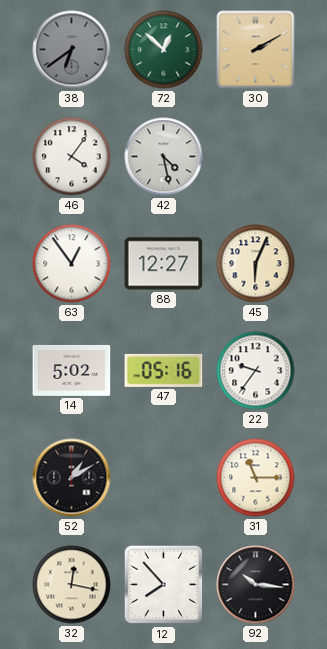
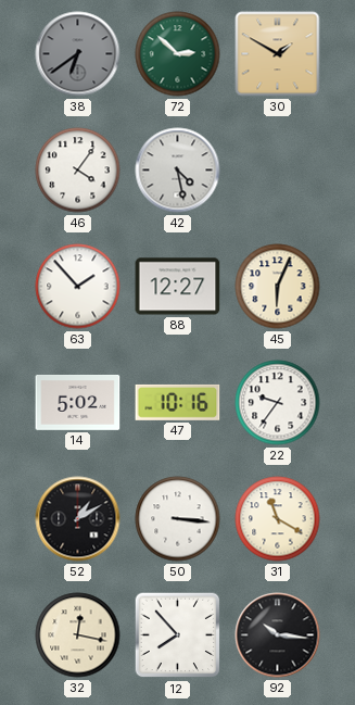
72: 12:52 -> 2:52
30: 2:10 -> 1:50
63: 12:54 -> 1:53
47: 05:16 -> 10:16
50: none -> 3:16
31: 11:15 -> 11:20
